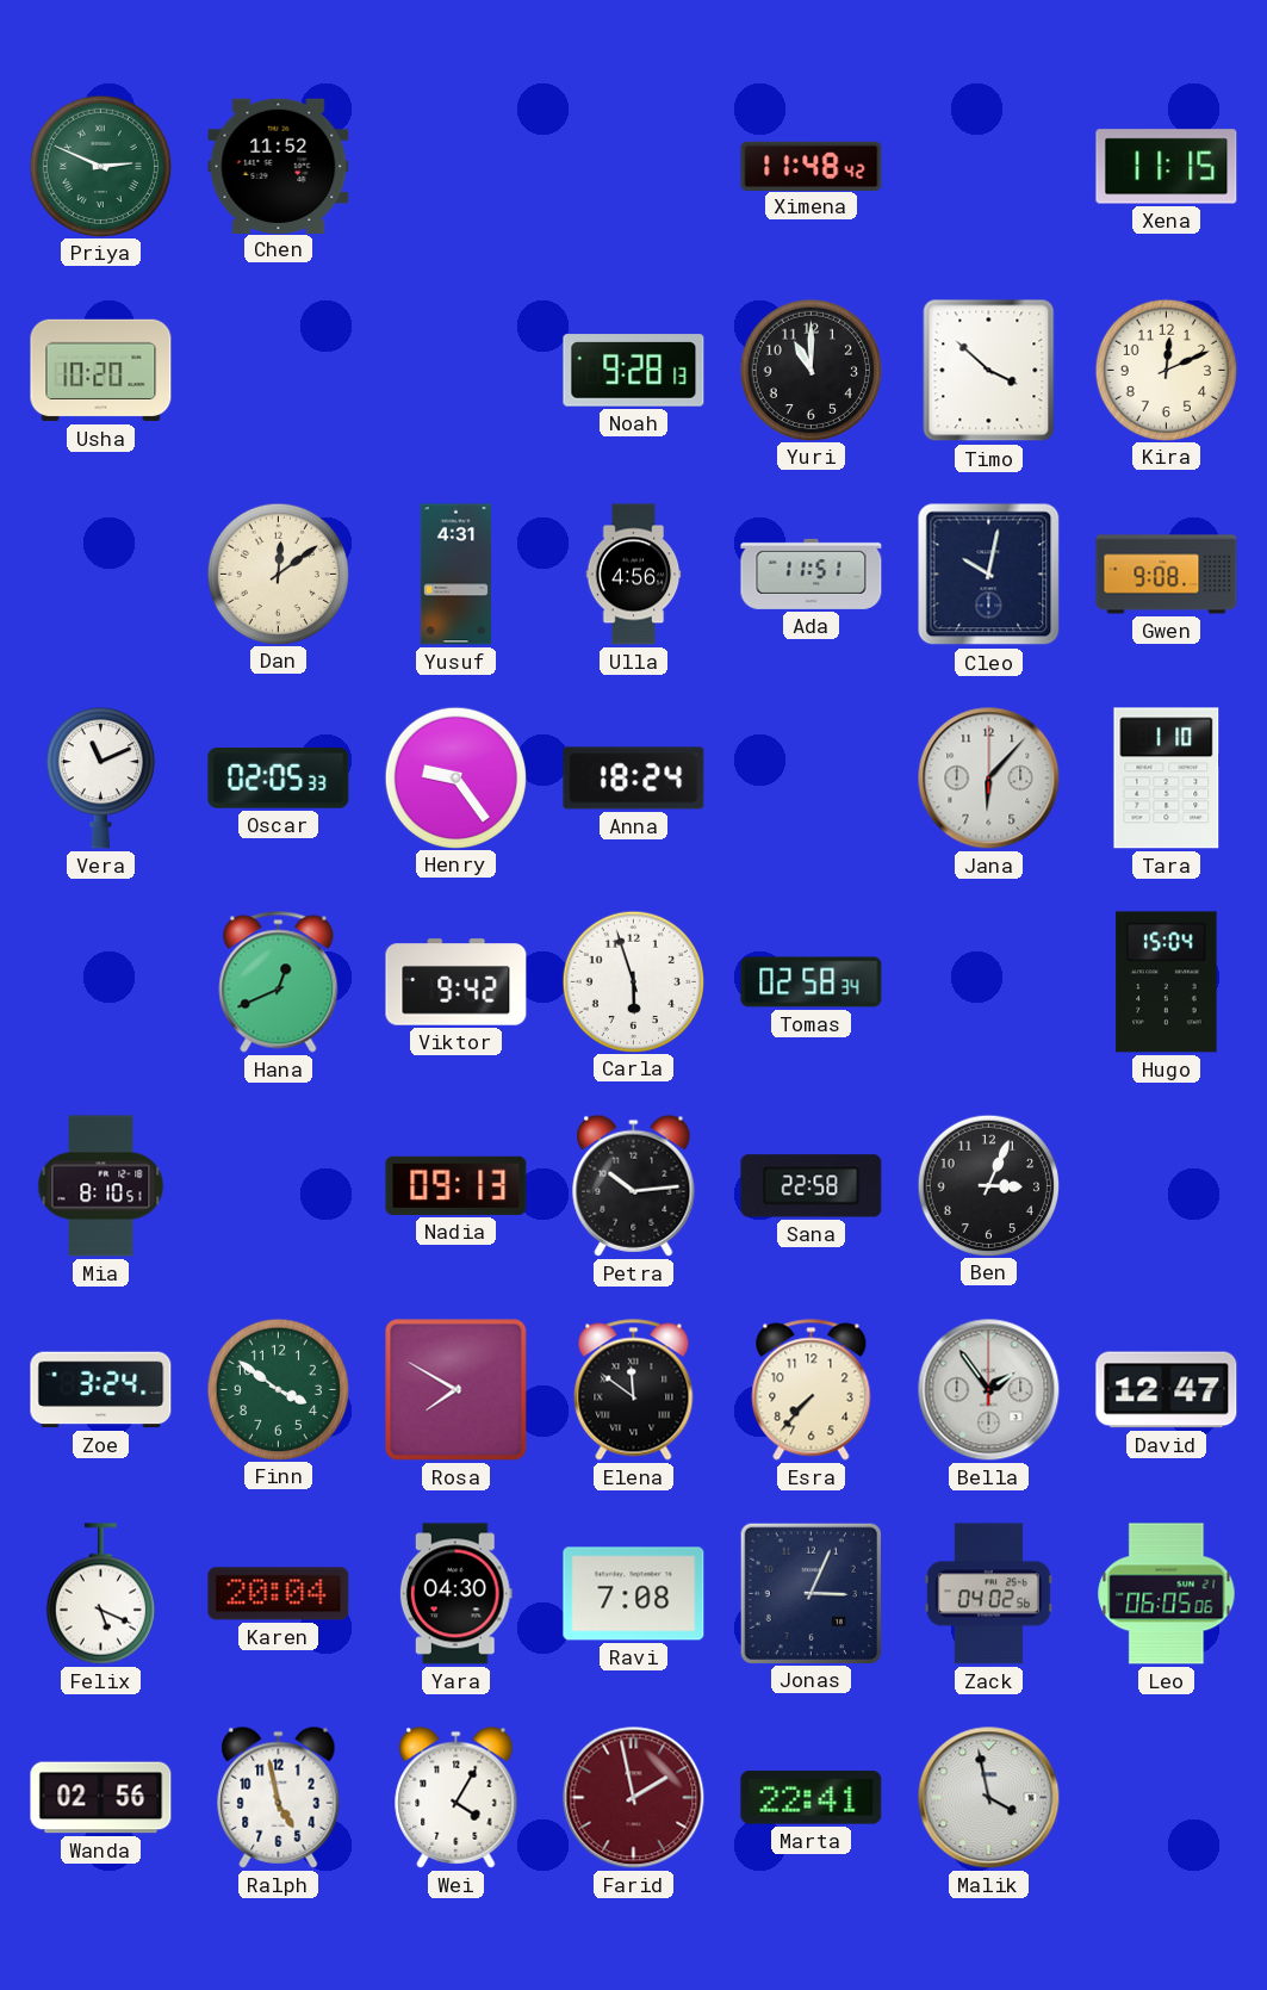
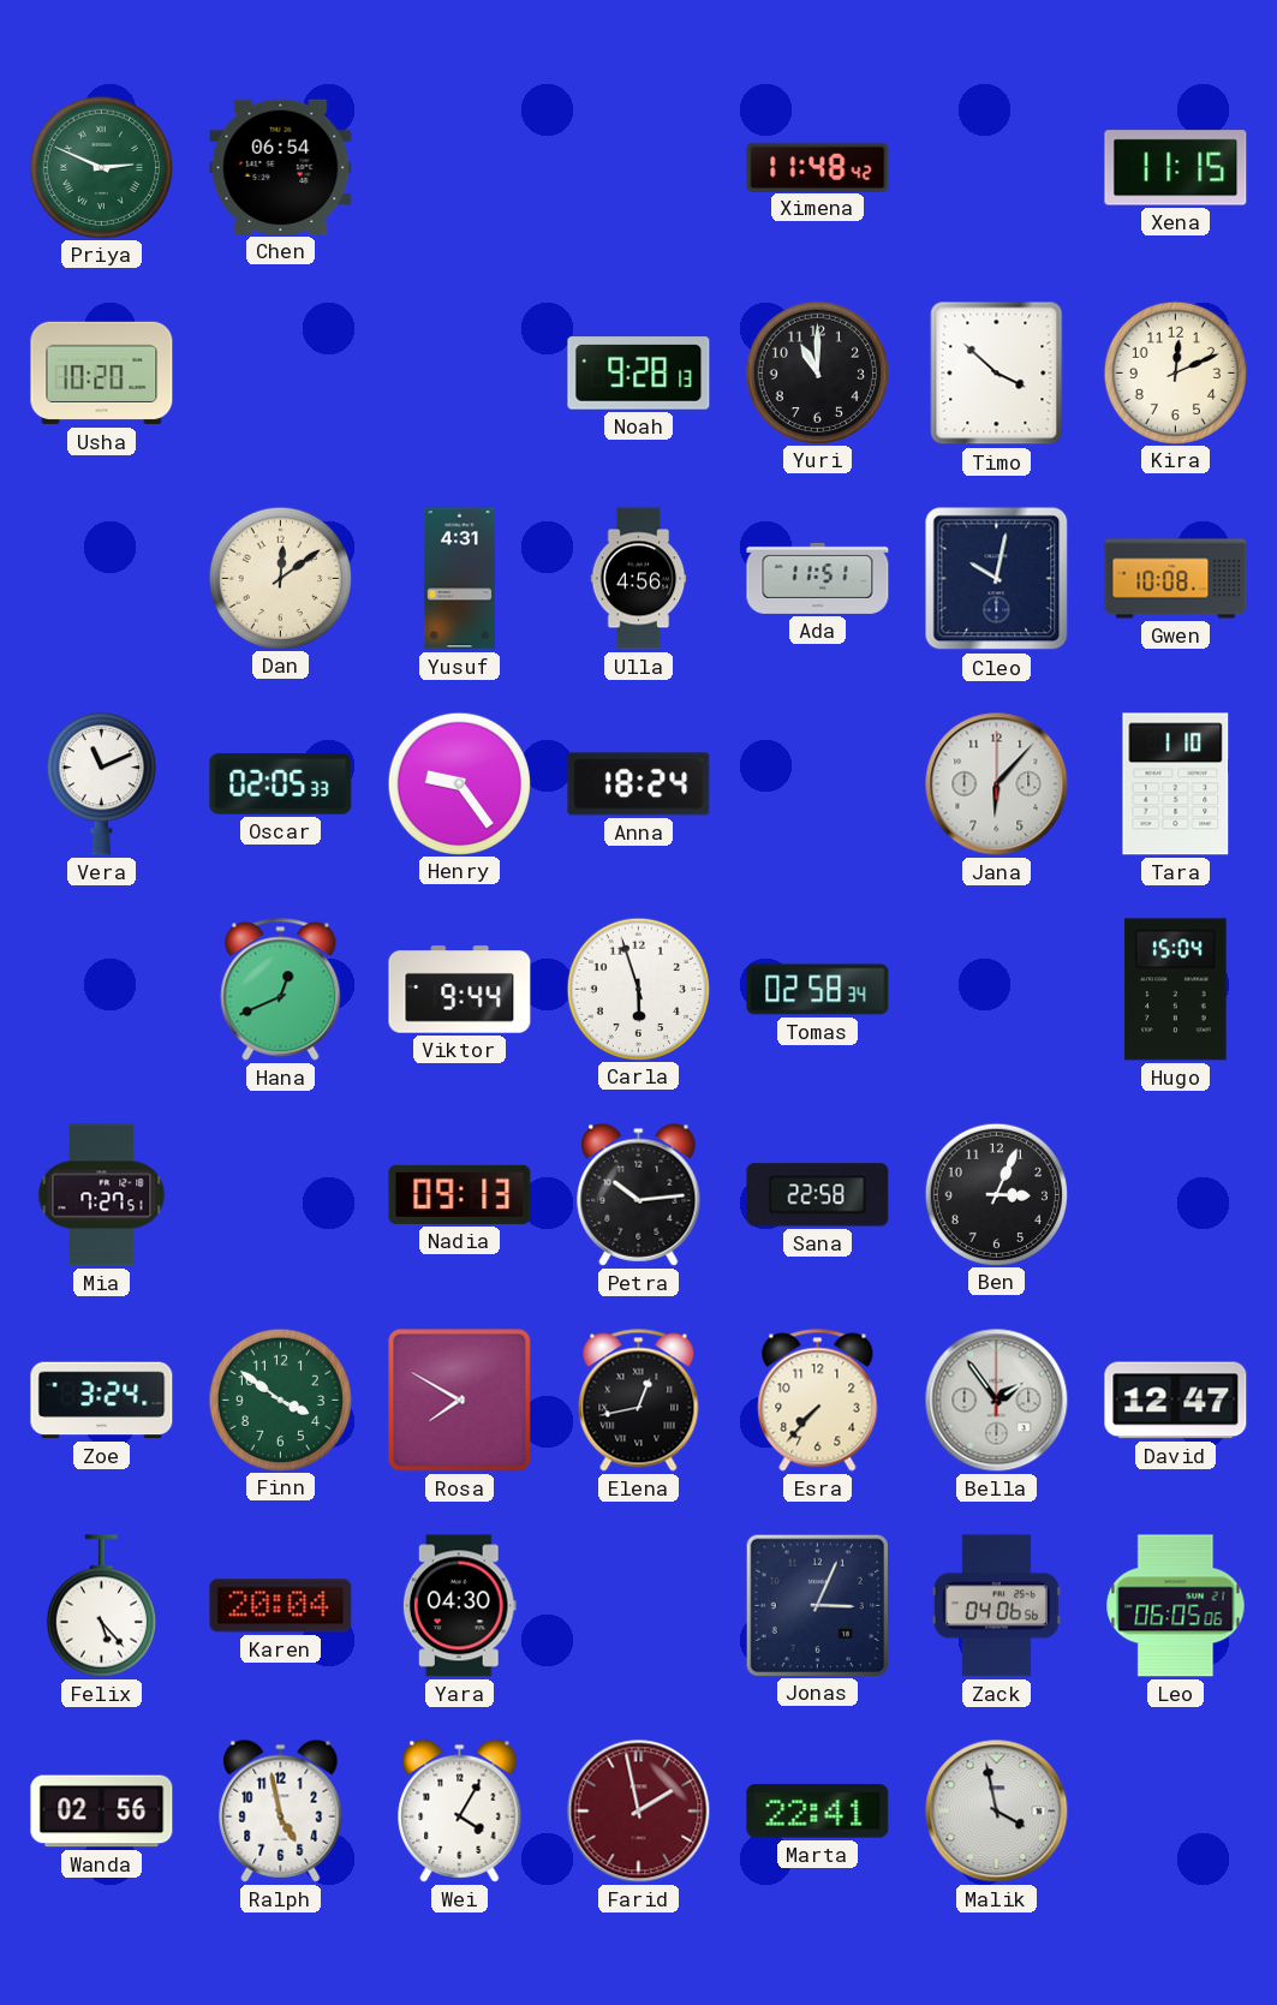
Chen: 11:52 -> 06:54
Gwen: 9:08 -> 10:08
Viktor: 9:42 -> 9:44
Mia: 8:10 -> 7:27
Elena: 11:51 -> 12:43
Felix: 5:19 -> 5:23
Ravi: 7:08 -> none
Zack: 04:02 -> 04:06
